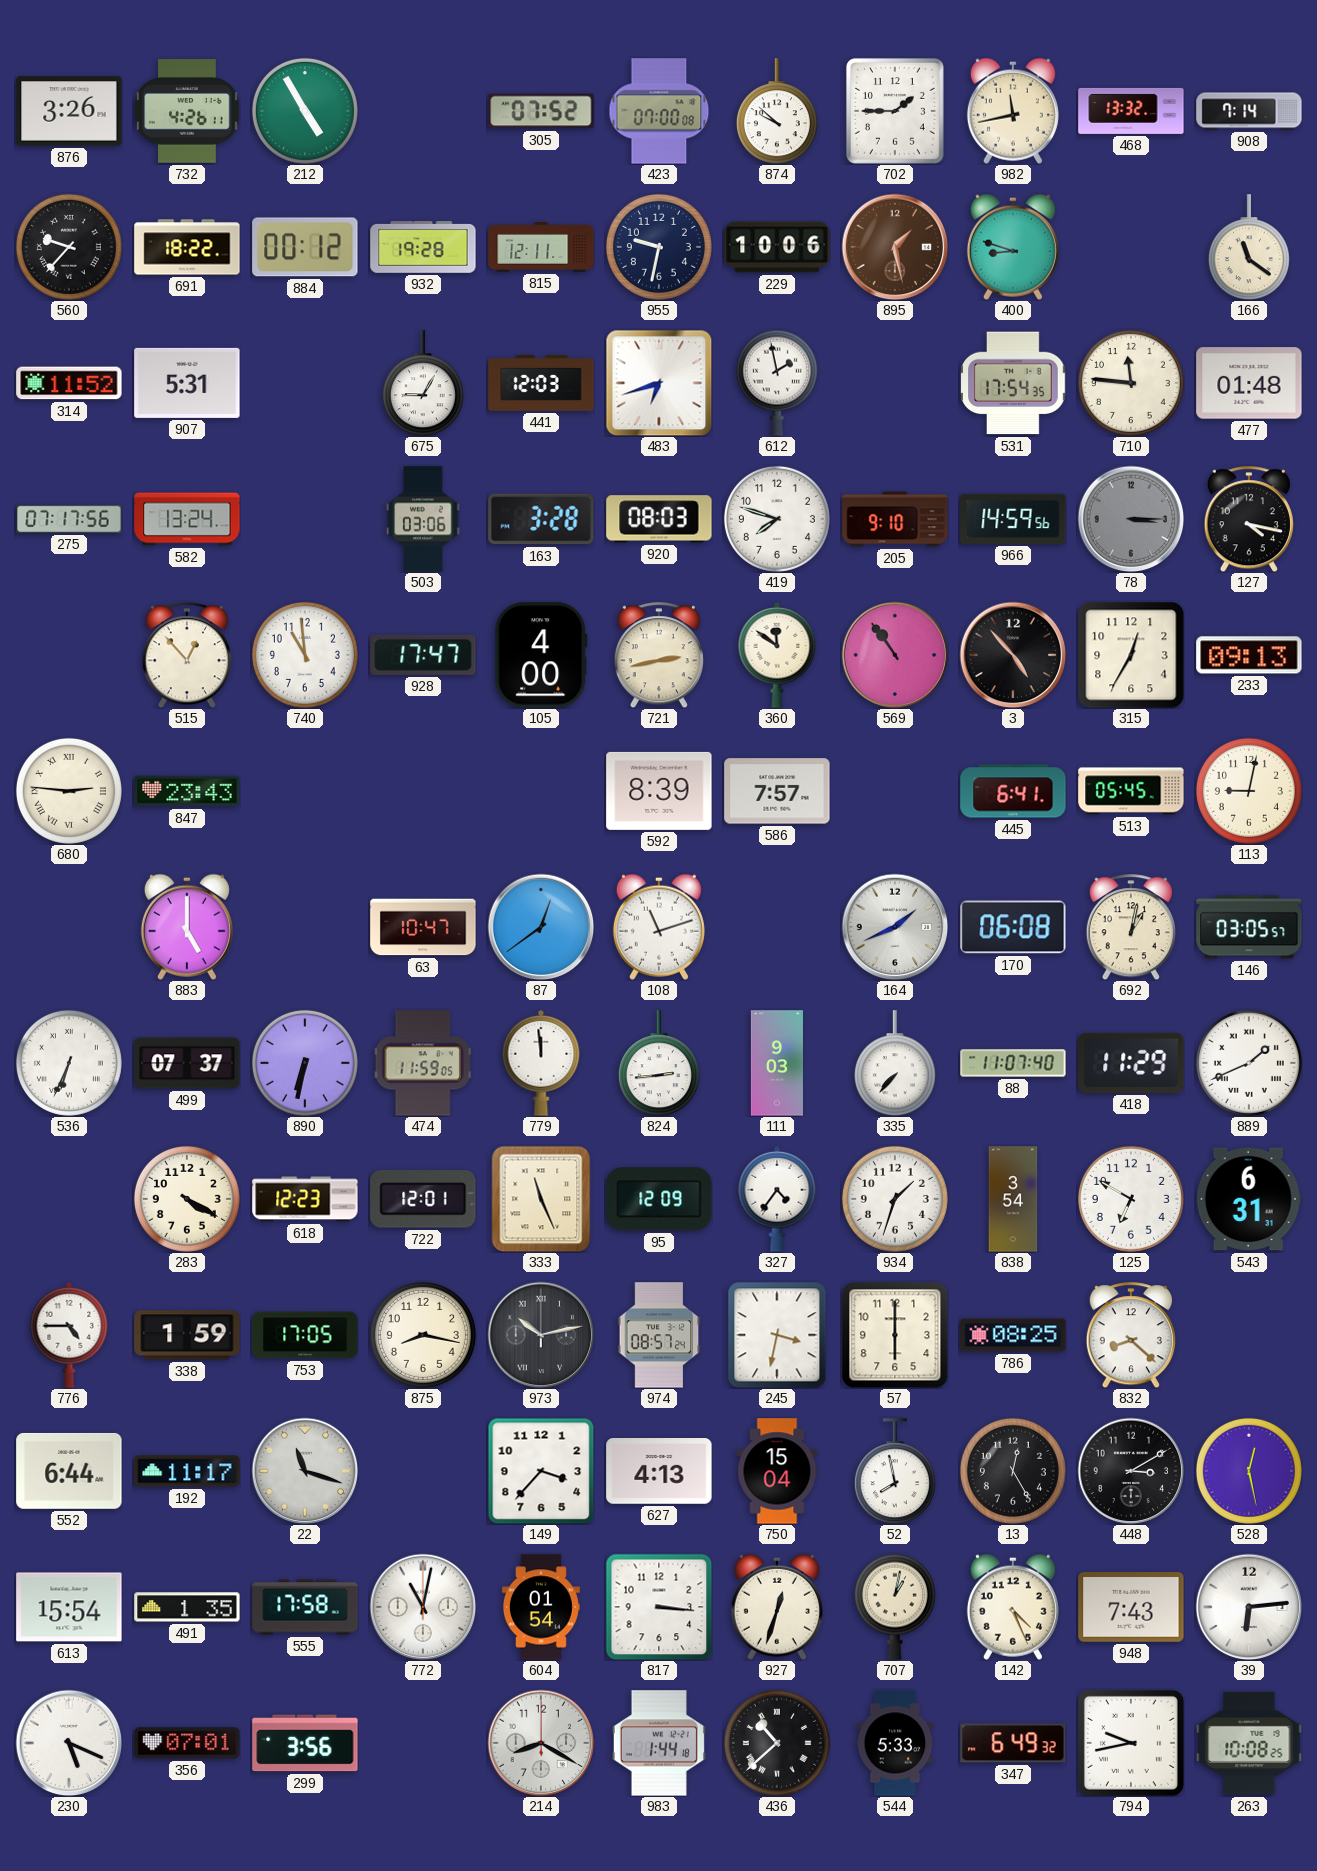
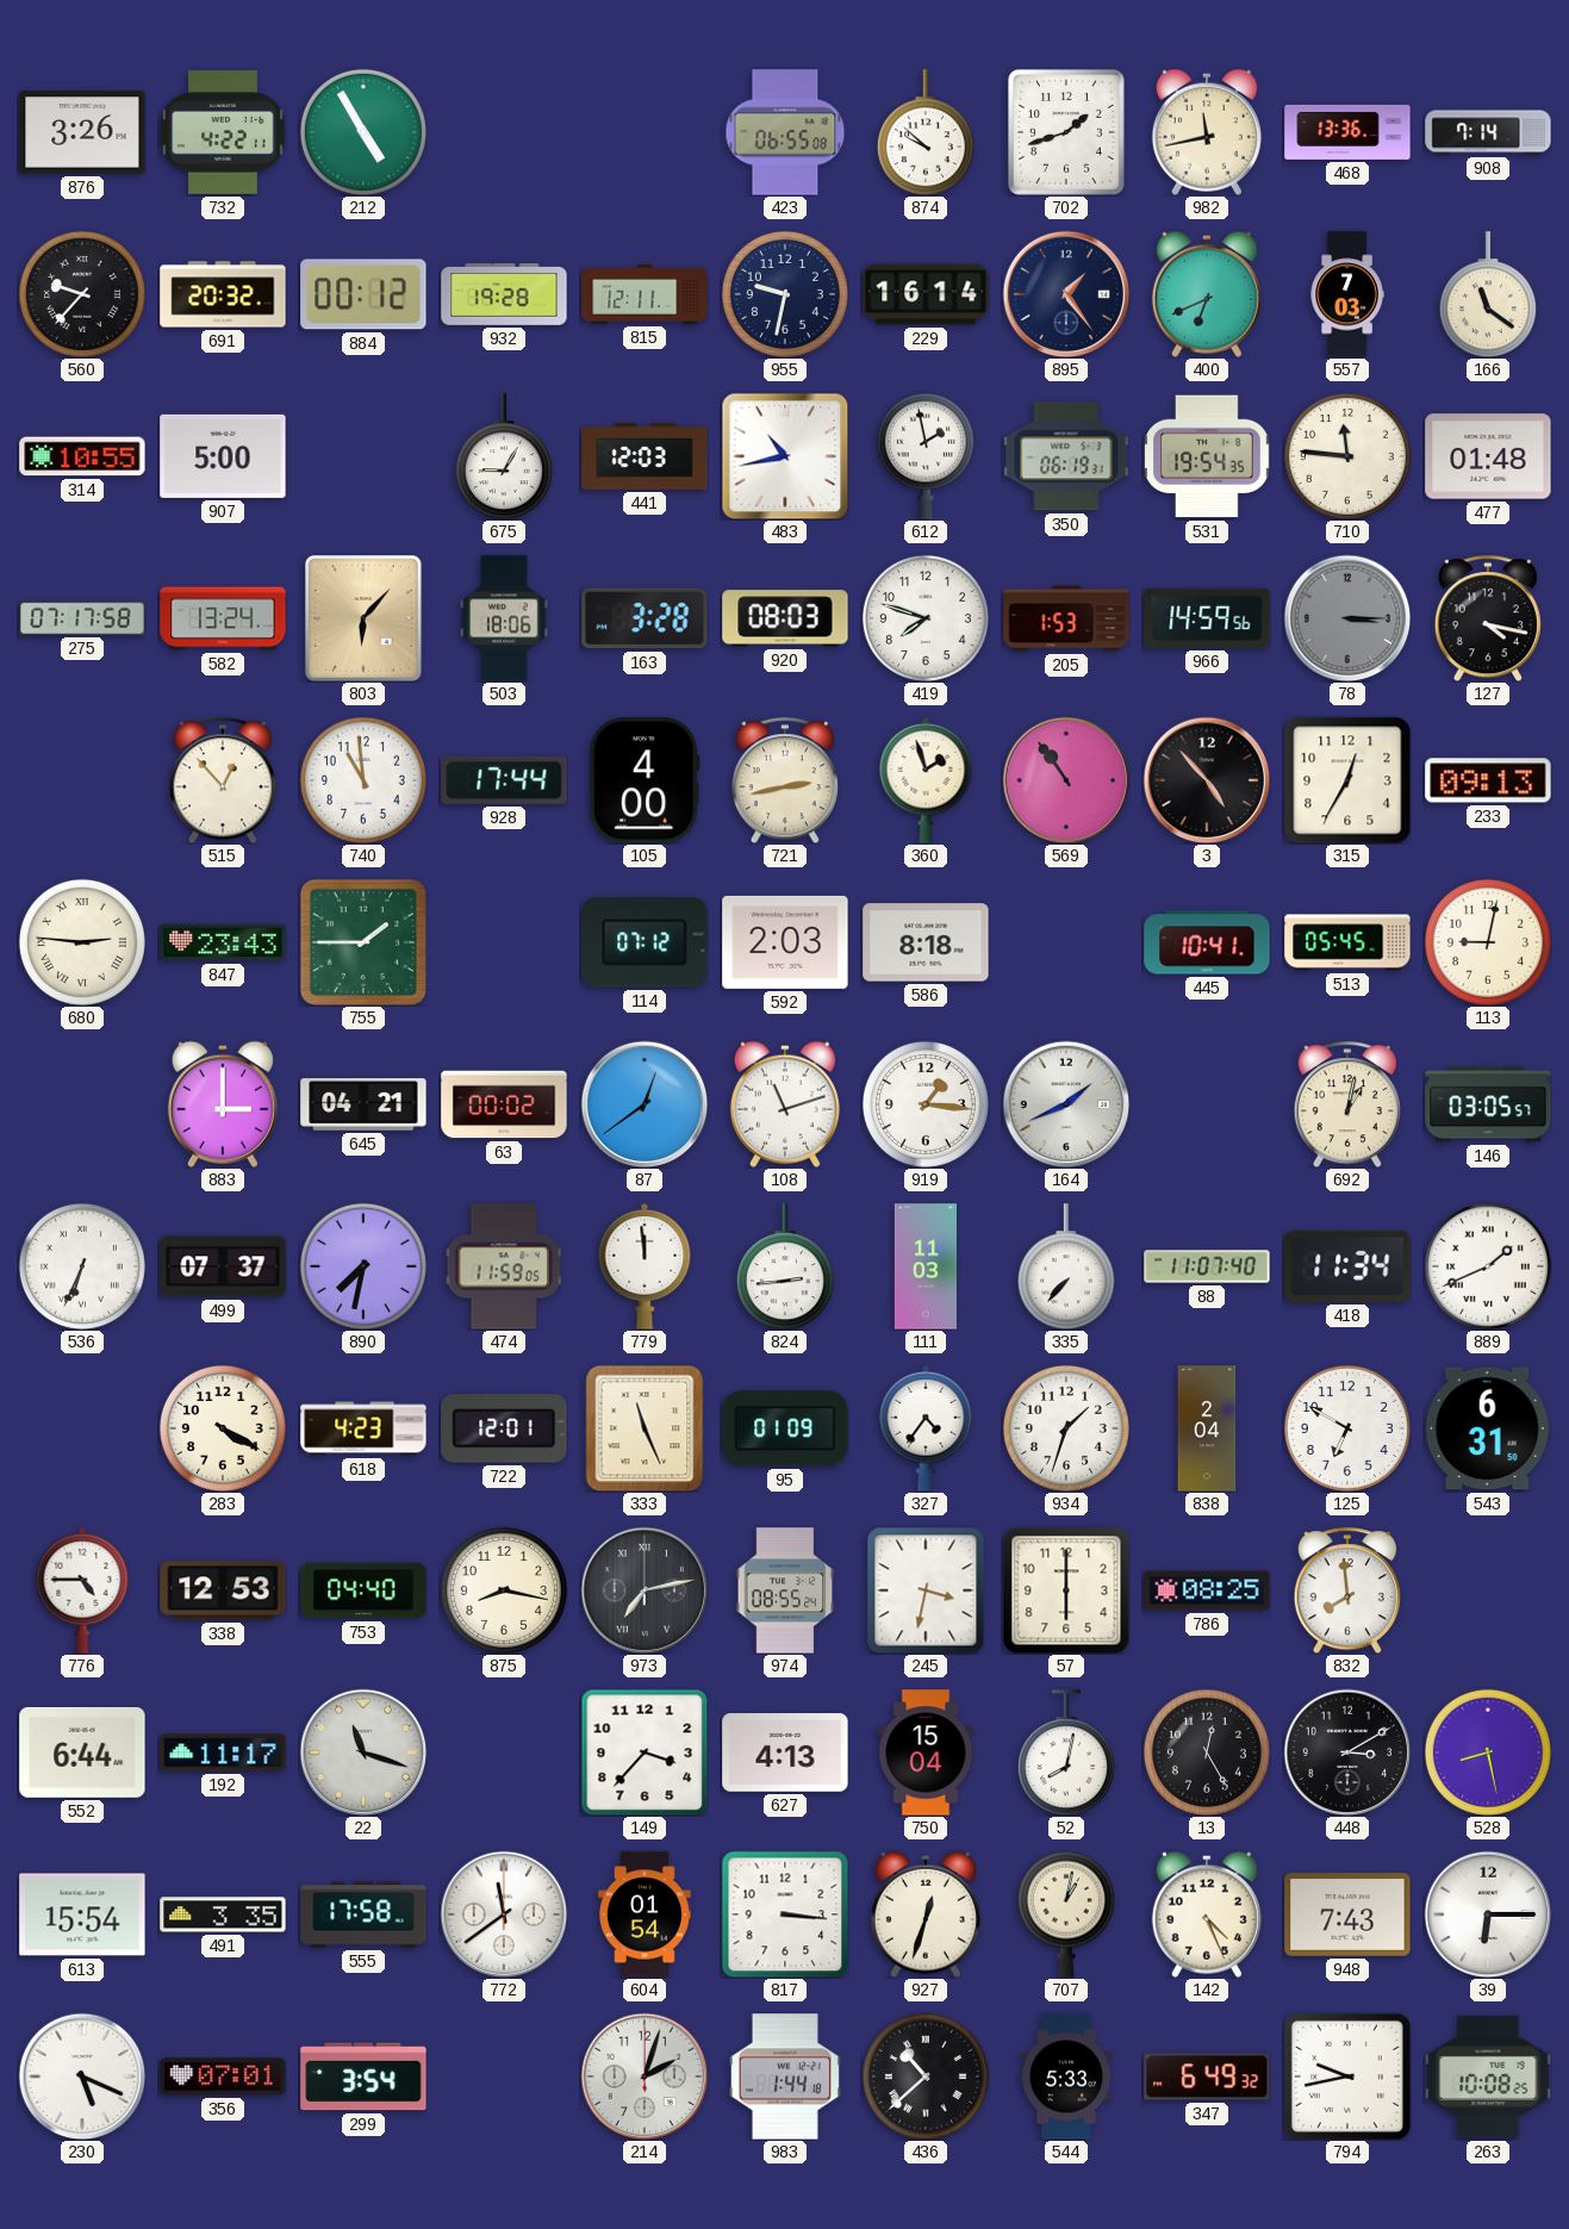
732: 4:26 -> 4:22
305: 07:52 -> none
423: 07:00 -> 06:55
702: 1:45 -> 1:42
468: 13:32 -> 13:36
691: 18:22 -> 20:32
229: 10:06 -> 16:14
895: 1:28 -> 1:24
895 dial: brown -> navy
400: 8:48 -> 6:41
557: none -> 7:03
314: 11:52 -> 10:55
907: 5:31 -> 5:00
483: 6:42 -> 10:43
350: none -> 06:19
531: 17:54 -> 19:54
275: 07:17:56 -> 07:17:58
803: none -> 6:07
503: 03:06 -> 18:06
205: 9:10 -> 1:53
928: 17:47 -> 17:44
360: 11:51 -> 1:57
755: none -> 1:45
114: none -> 07:12
592: 8:39 -> 2:03
586: 7:57 -> 8:18
445: 6:41 -> 10:41
883: 5:00 -> 3:00
645: none -> 04:21
63: 10:47 -> 00:02
919: none -> 1:16
170: 06:08 -> none
890: 6:32 -> 7:32
111: 9:03 -> 11:03
418: 11:29 -> 11:34
618: 12:23 -> 4:23
95: 12:09 -> 01:09
838: 3:54 -> 2:04
543: 6:31:31 -> 6:31:50
338: 1:59 -> 12:53
753: 17:05 -> 04:40
973: 10:13 -> 7:13
974: 08:57 -> 08:55
832: 8:22 -> 7:59
52: 7:58 -> 8:02
528: 12:28 -> 8:28
491: 1:35 -> 3:35
772: 11:02 -> 11:39
39: 6:14 -> 6:15
299: 3:56 -> 3:54
214: 8:20 -> 2:03
